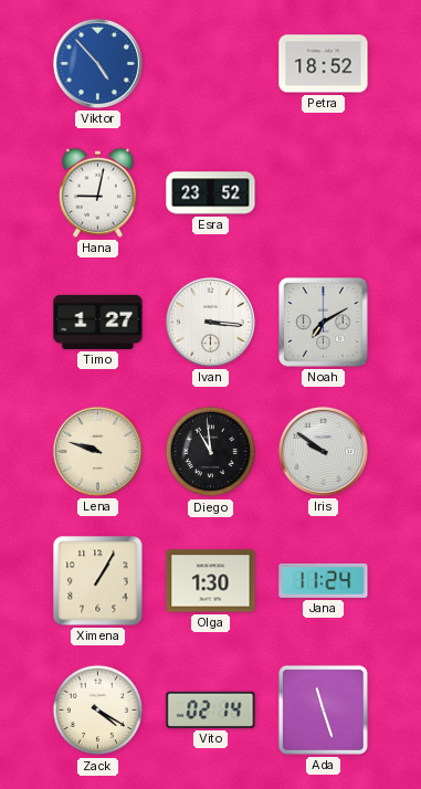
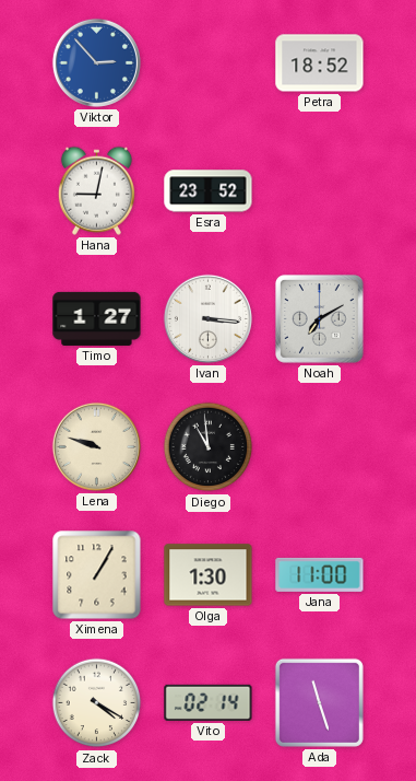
Viktor: 4:53 -> 2:53
Iris: 9:51 -> none
Jana: 11:24 -> 11:00
